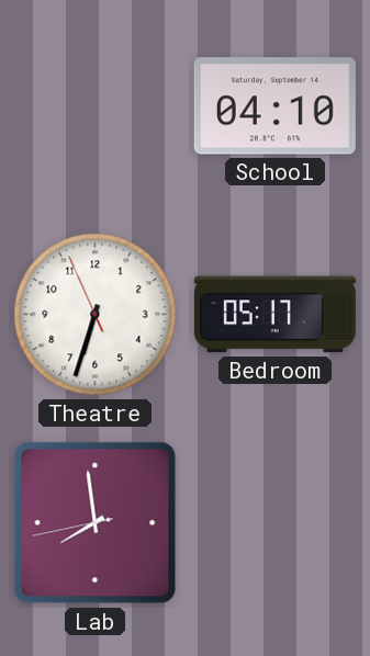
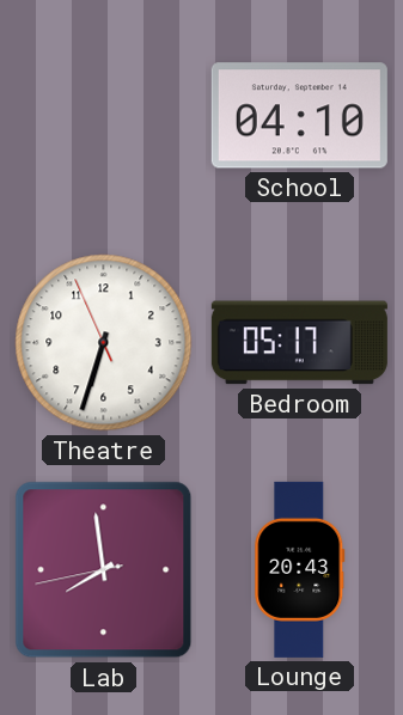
Lounge: none -> 20:43
